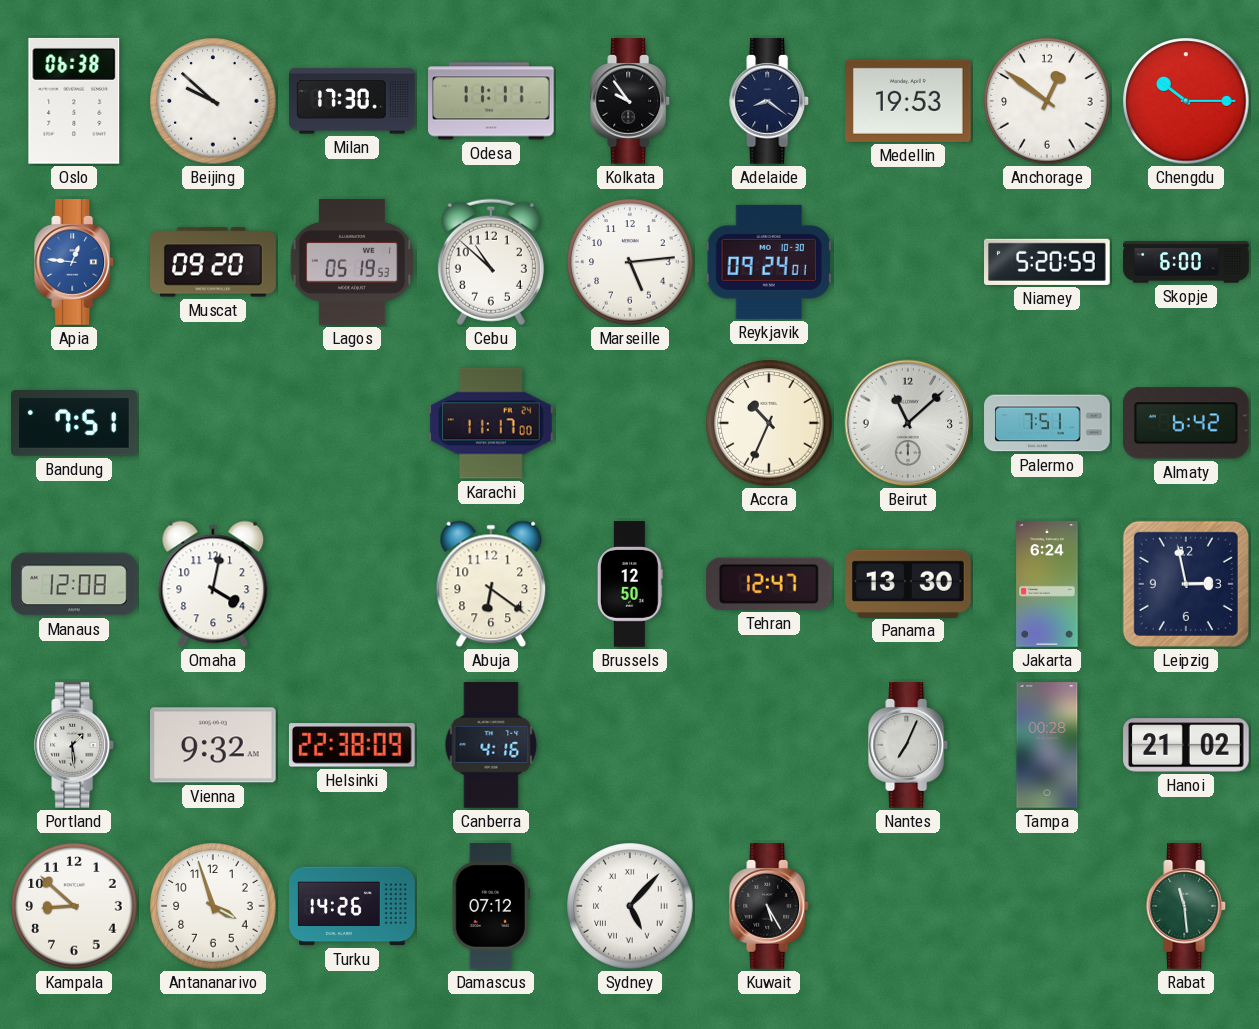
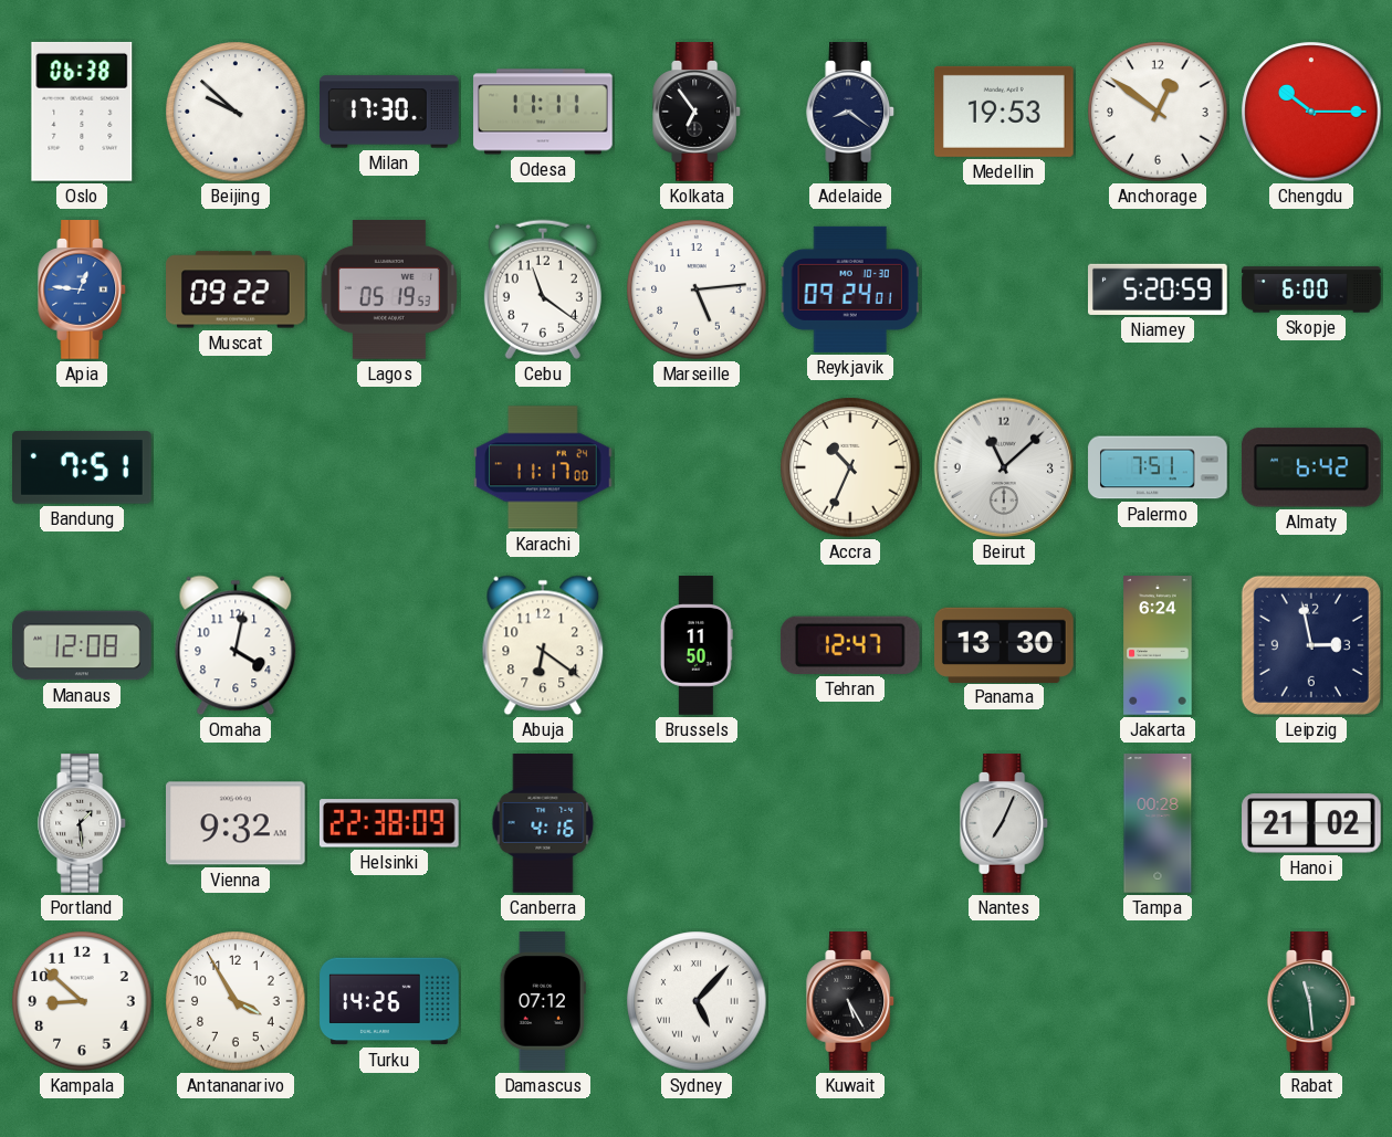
Kolkata: 9:54 -> 6:54
Muscat: 09:20 -> 09:22
Cebu: 10:52 -> 11:21
Brussels: 12:50 -> 11:50
Antananarivo: 3:57 -> 3:55
